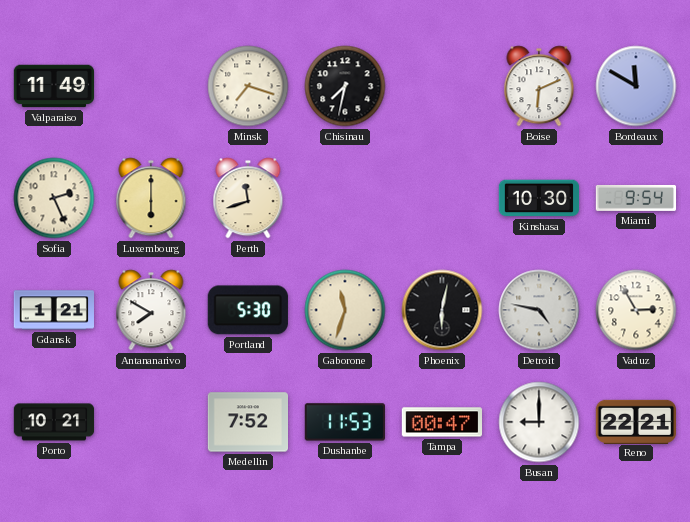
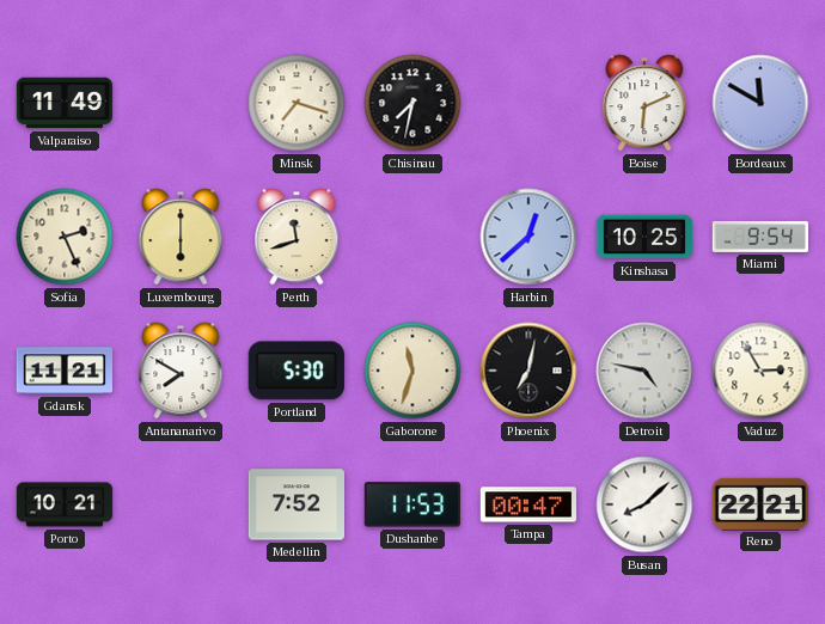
Harbin: none -> 12:38
Kinshasa: 10:30 -> 10:25
Gdansk: 1:21 -> 11:21
Phoenix: 6:02 -> 7:02
Busan: 9:00 -> 8:08
